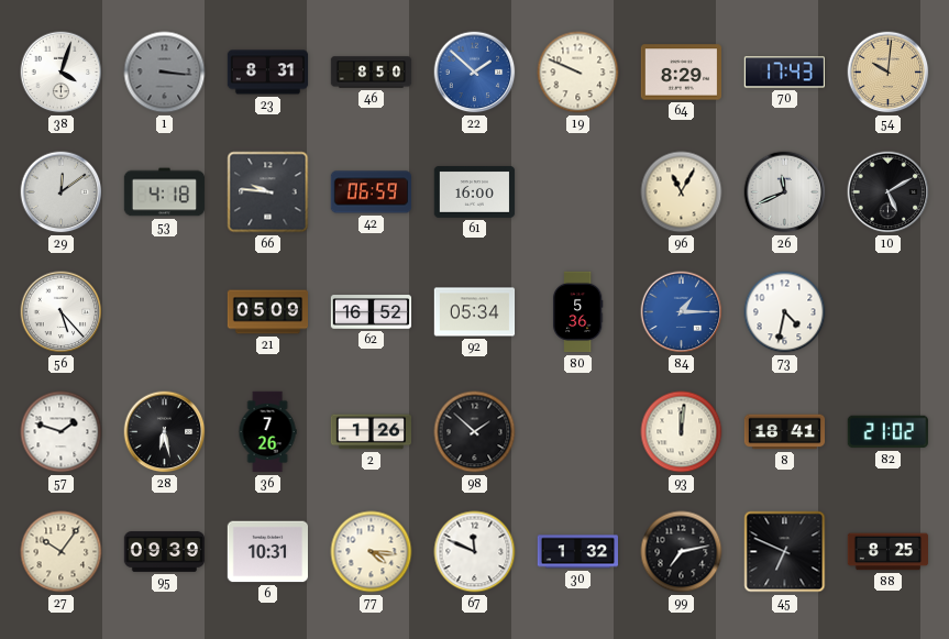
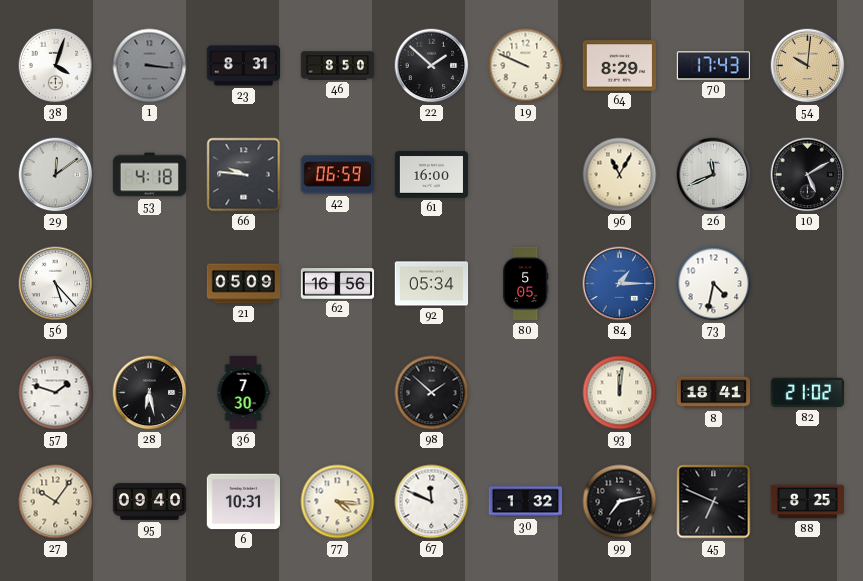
22 dial: blue -> black
62: 16:52 -> 16:56
80: 5:36 -> 5:05
36: 7:26 -> 7:30
2: 1:26 -> none
95: 09:39 -> 09:40
